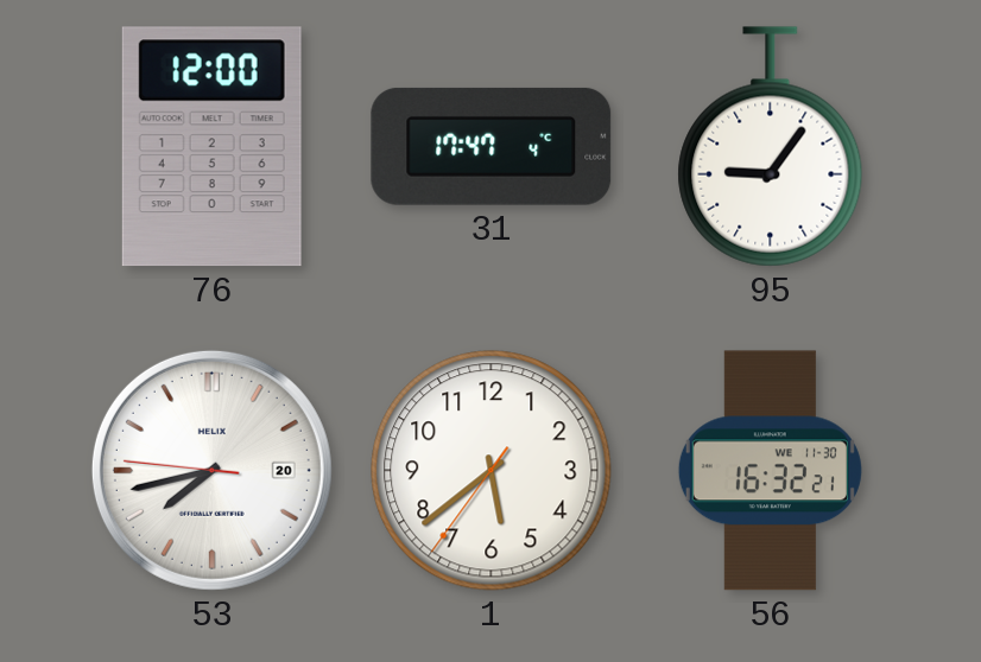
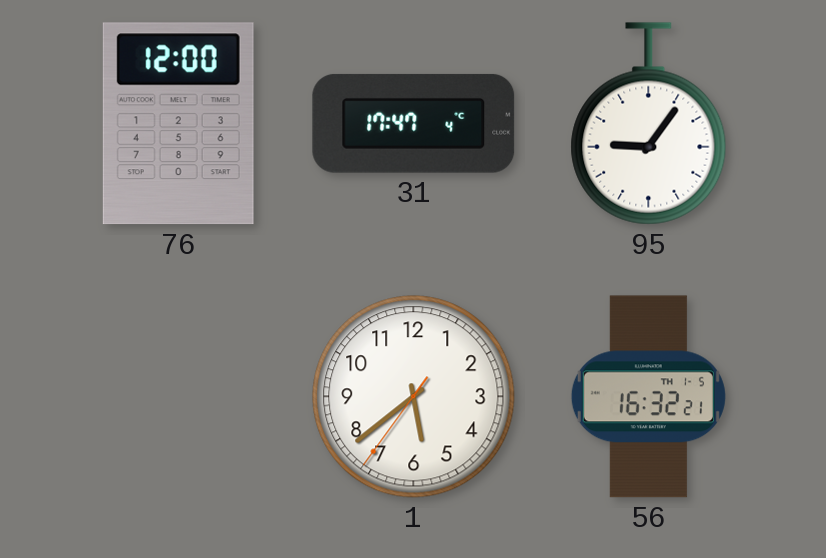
53: 7:42 -> none
56 date: WE 11-30 -> TH 1-5
